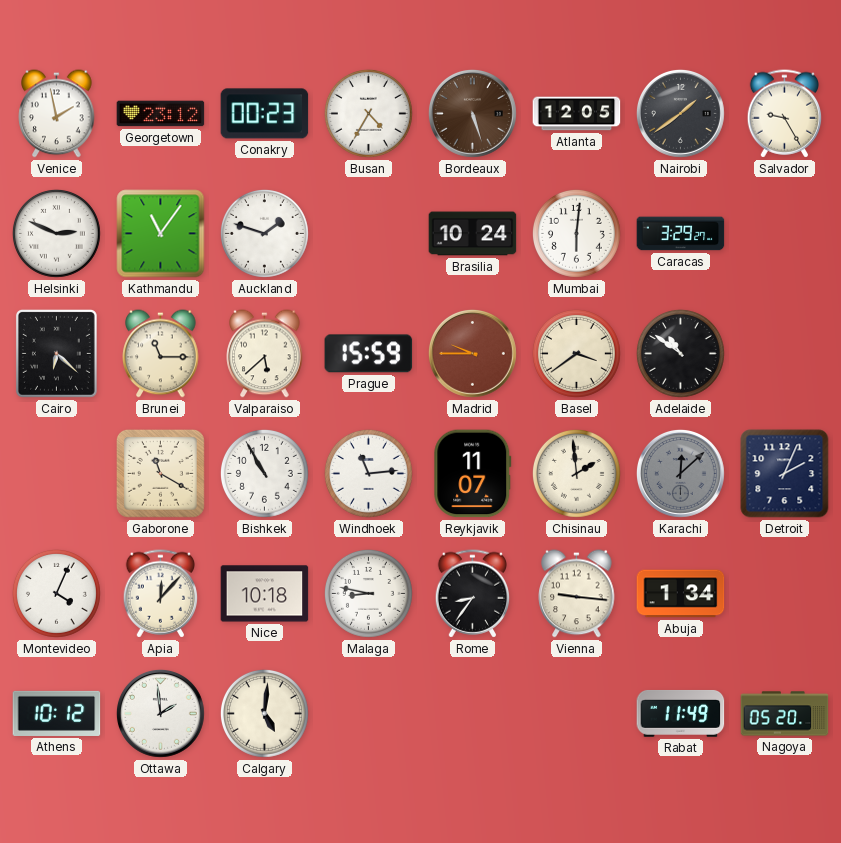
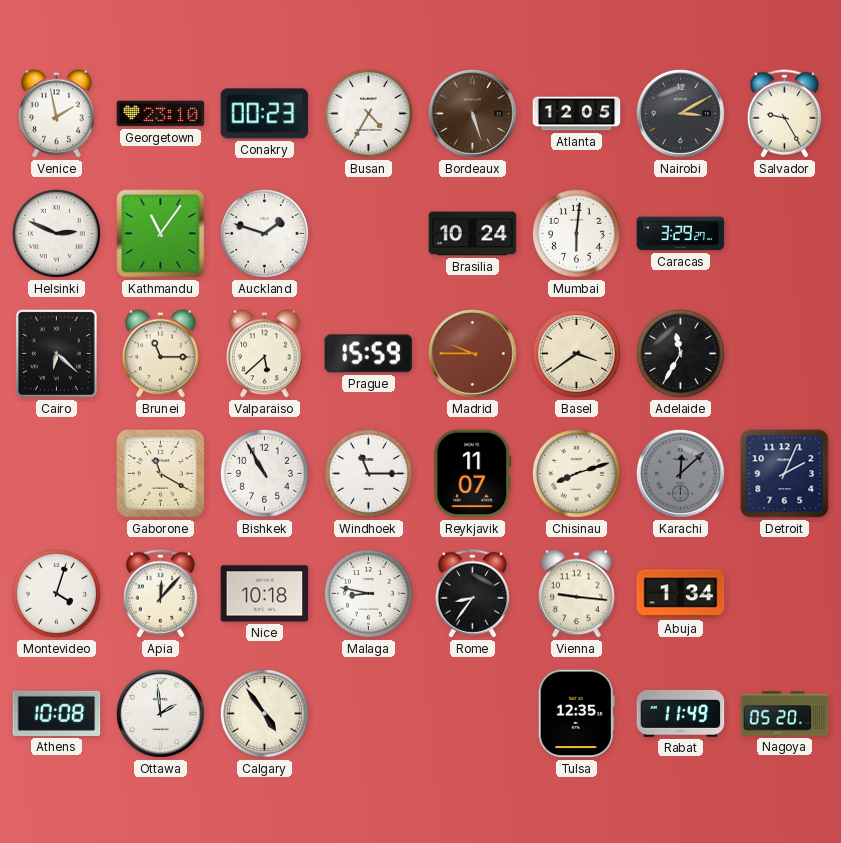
Georgetown: 23:12 -> 23:10
Nairobi: 1:39 -> 3:10
Adelaide: 10:51 -> 11:35
Windhoek: 11:14 -> 11:15
Chisinau: 1:59 -> 8:12
Montevideo: 4:04 -> 4:03
Athens: 10:12 -> 10:08
Calgary: 5:01 -> 4:54
Tulsa: none -> 12:35
